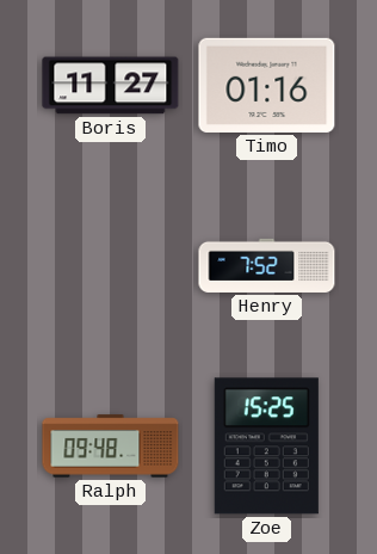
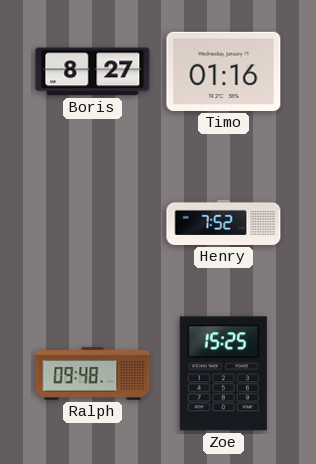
Boris: 11:27 -> 8:27
